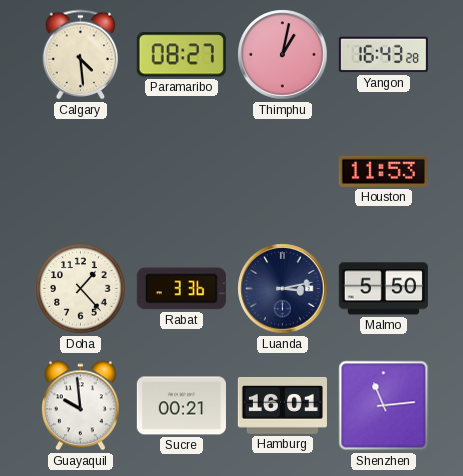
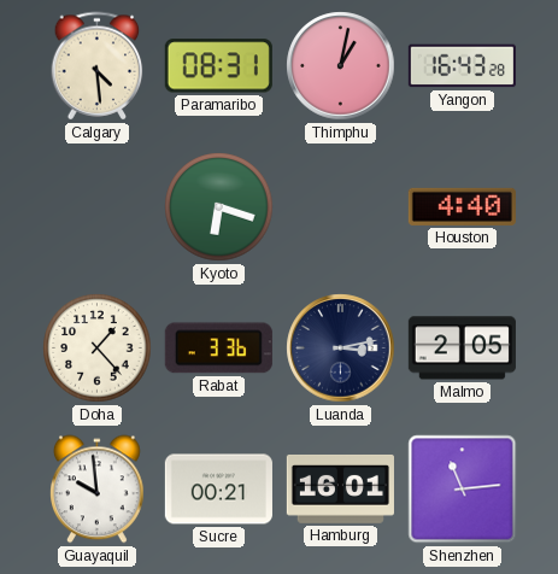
Paramaribo: 08:27 -> 08:31
Kyoto: none -> 6:18
Houston: 11:53 -> 4:40
Malmo: 5:50 -> 2:05
